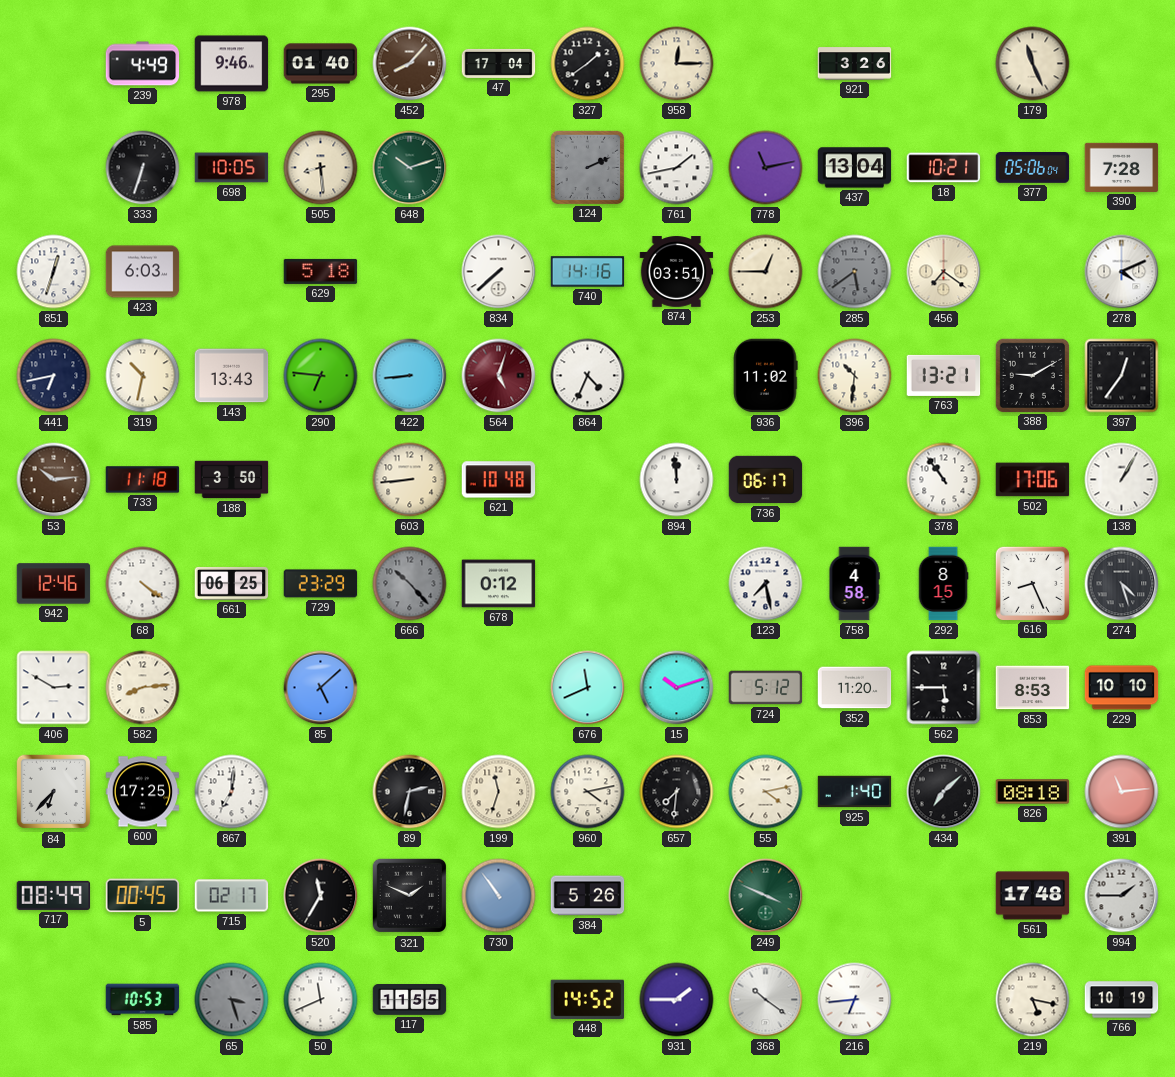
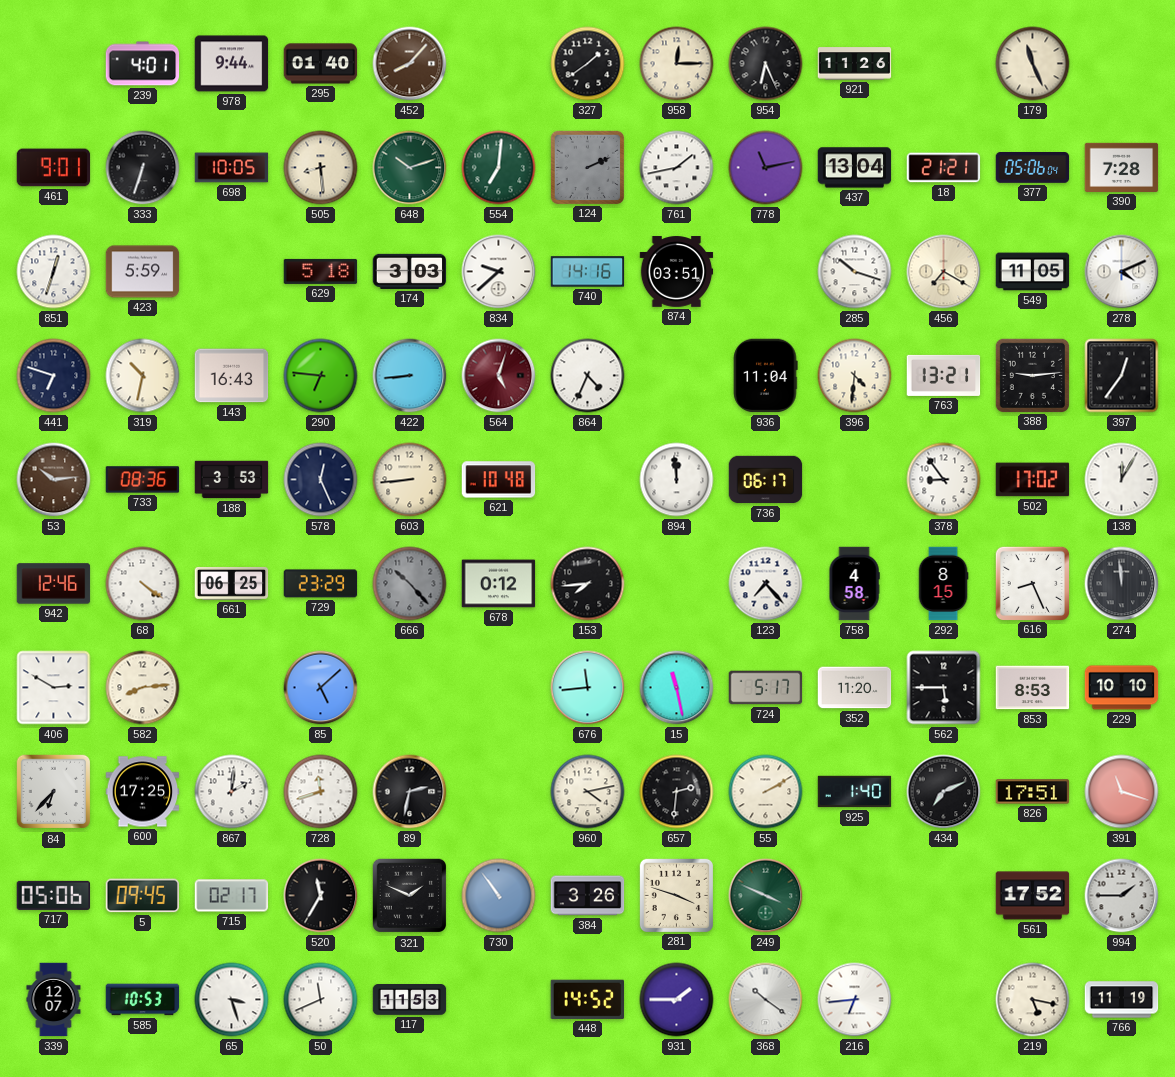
239: 4:49 -> 4:01
978: 9:46 -> 9:44
47: 17:04 -> none
954: none -> 6:26
921: 3:26 -> 11:26
461: none -> 9:01
554: none -> 7:01
18: 10:21 -> 21:21
423: 6:03 -> 5:59
174: none -> 3:03
834: 7:38 -> 9:38
253: 12:45 -> none
285: 5:39 -> 10:18
285 dial: grey -> white
456: 7:21 -> 7:20
549: none -> 11:05
441: 6:43 -> 6:48
143: 13:43 -> 16:43
936: 11:02 -> 11:04
396: 10:31 -> 4:31
388: 9:10 -> 9:14
733: 11:18 -> 08:36
188: 3:50 -> 3:53
578: none -> 12:26
378: 10:54 -> 8:54
502: 17:06 -> 17:02
138: 1:05 -> 12:05
153: none -> 7:44
123: 7:28 -> 7:23
274: 4:27 -> 11:59
676: 11:41 -> 11:44
15: 10:12 -> 11:28
724: 5:12 -> 5:17
867: 7:01 -> 2:01
728: none -> 11:42
199: 11:33 -> none
657: 7:31 -> 2:31
55: 4:13 -> 2:10
434: 7:08 -> 7:11
826: 08:18 -> 17:51
391: 11:14 -> 11:18
717: 08:49 -> 05:06
5: 00:45 -> 09:45
384: 5:26 -> 3:26
281: none -> 3:48
561: 17:48 -> 17:52
339: none -> 12:07
65 dial: grey -> white
117: 11:55 -> 11:53
766: 10:19 -> 11:19
